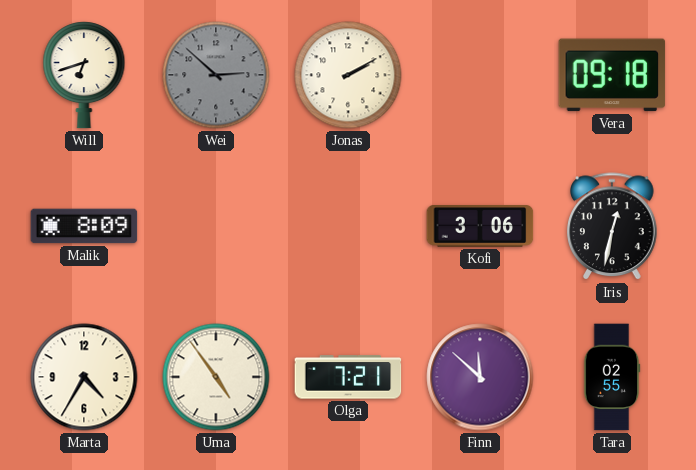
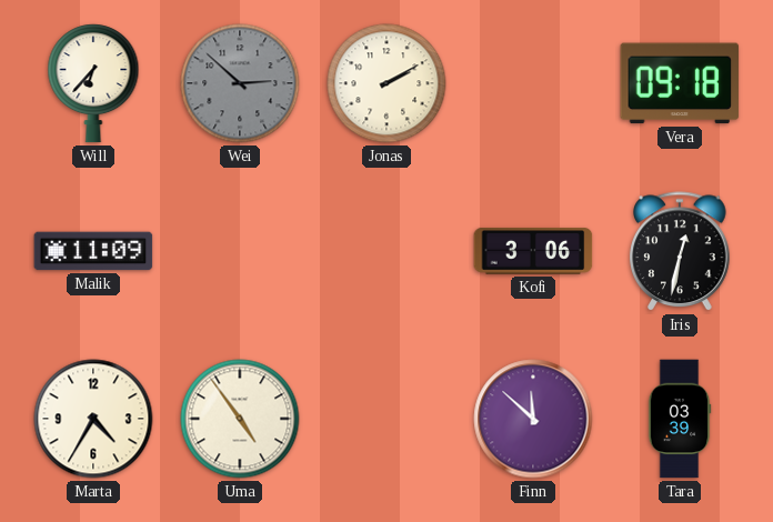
Will: 6:42 -> 6:37
Malik: 8:09 -> 11:09
Olga: 7:21 -> none
Tara: 02:55 -> 03:39
